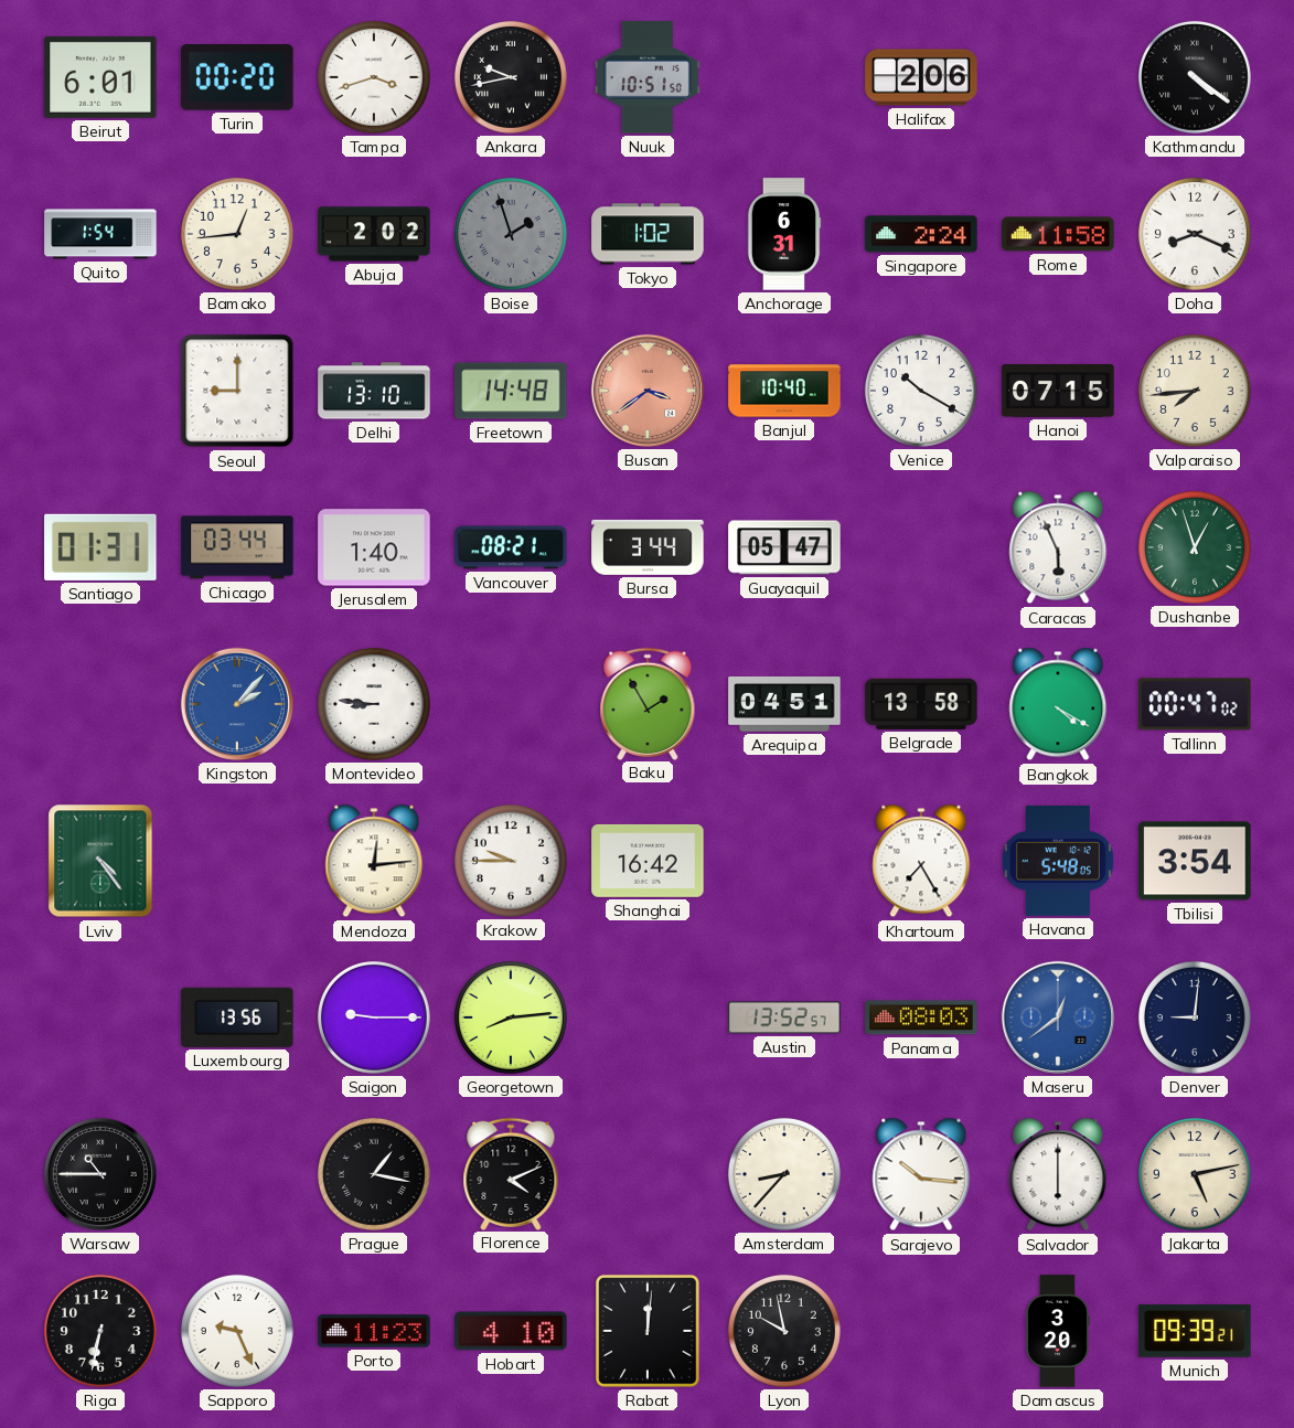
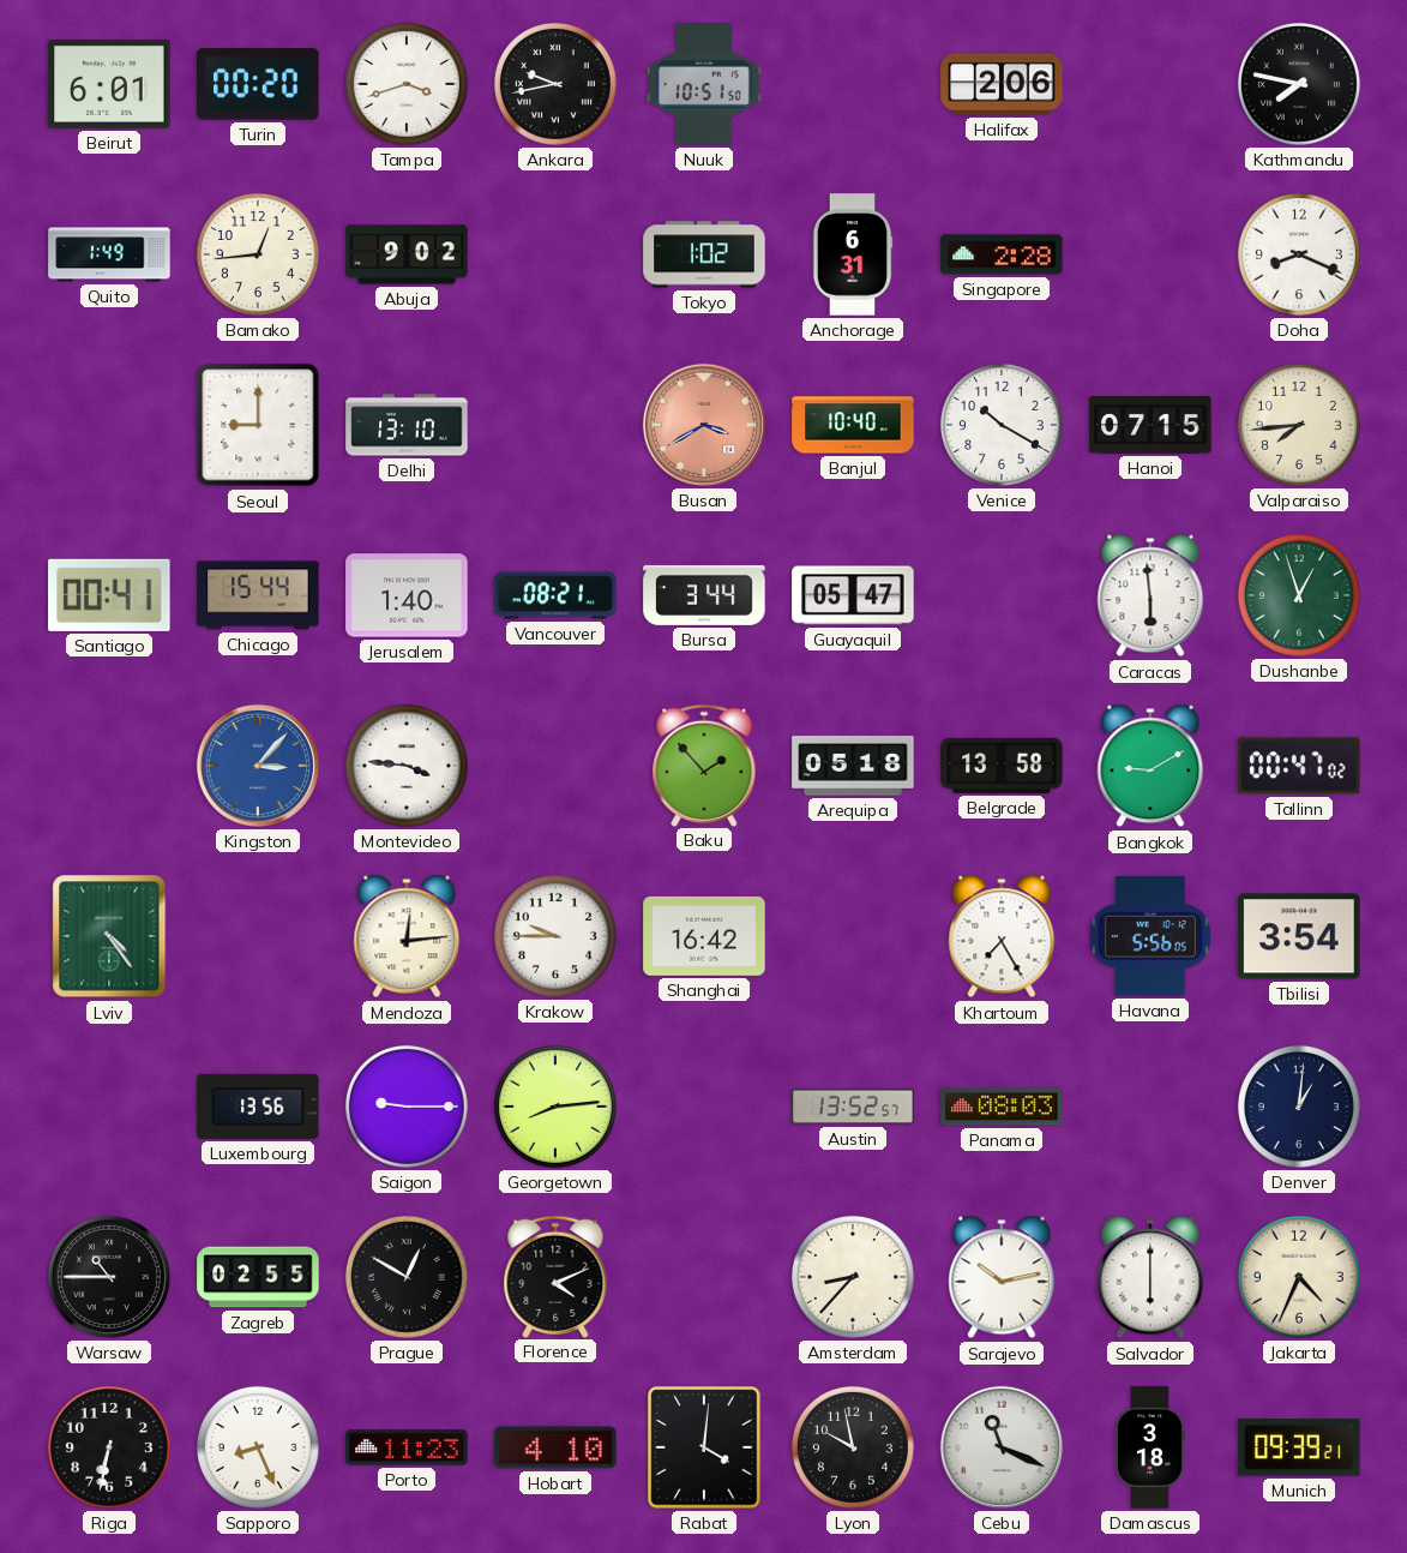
Kathmandu: 4:21 -> 7:47
Quito: 1:54 -> 1:49
Abuja: 2:02 -> 9:02
Boise: 1:57 -> none
Singapore: 2:24 -> 2:28
Rome: 11:58 -> none
Freetown: 14:48 -> none
Busan: 3:39 -> 3:40
Santiago: 01:31 -> 00:41
Chicago: 03:44 -> 15:44
Caracas: 5:56 -> 5:59
Kingston: 2:07 -> 3:07
Montevideo: 8:46 -> 3:46
Baku: 1:55 -> 1:53
Arequipa: 04:51 -> 05:18
Bangkok: 4:20 -> 9:10
Havana: 5:48 -> 5:56
Maseru: 12:39 -> none
Denver: 9:01 -> 1:01
Zagreb: none -> 02:55
Prague: 1:17 -> 12:50
Sarajevo: 10:16 -> 10:13
Jakarta: 5:13 -> 4:34
Sapporo: 9:26 -> 8:26
Rabat: 12:01 -> 4:01
Cebu: none -> 11:19
Damascus: 3:20 -> 3:18
